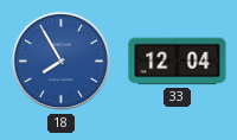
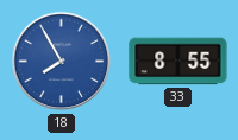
33: 12:04 -> 8:55
